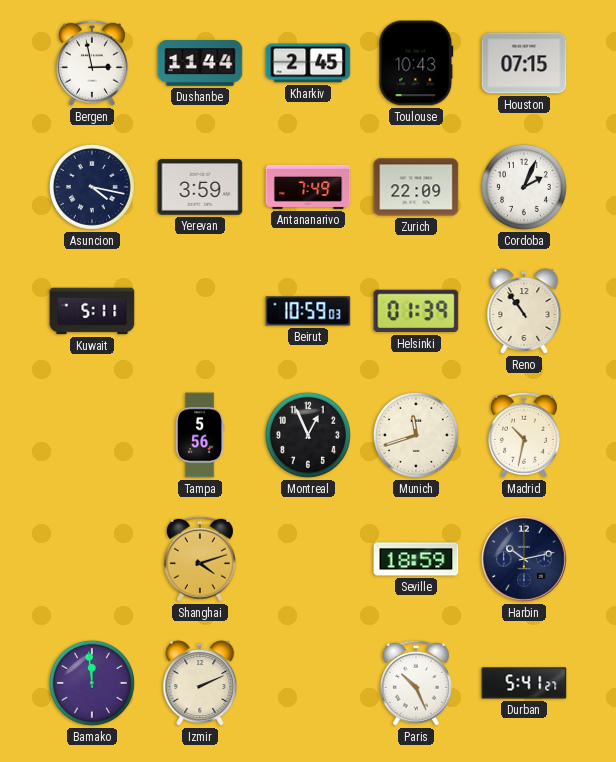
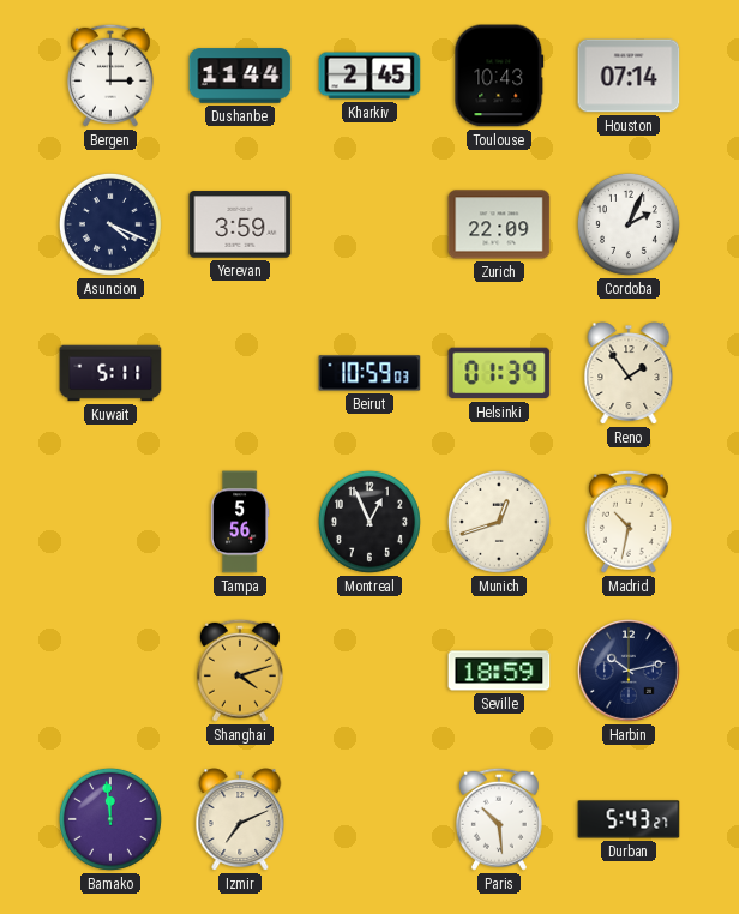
Bergen: 2:58 -> 3:00
Houston: 07:15 -> 07:14
Asuncion: 4:17 -> 4:19
Antananarivo: 7:49 -> none
Reno: 10:54 -> 1:54
Munich: 11:42 -> 12:42
Izmir: 2:11 -> 7:11
Paris: 10:26 -> 10:29
Durban: 5:41 -> 5:43
